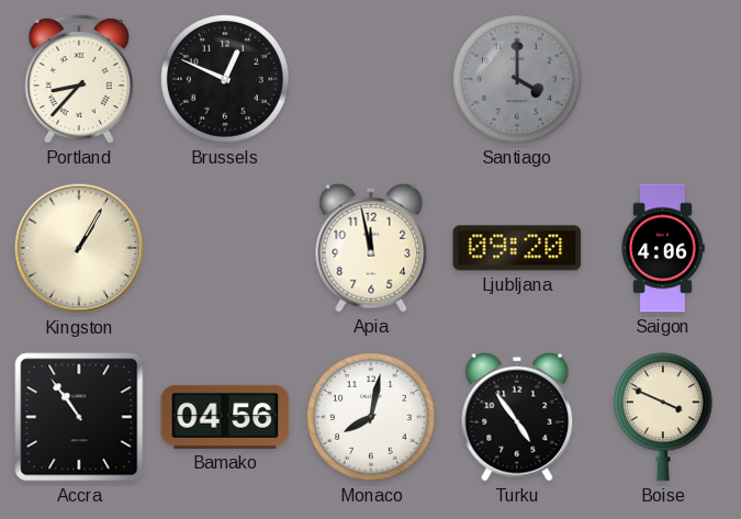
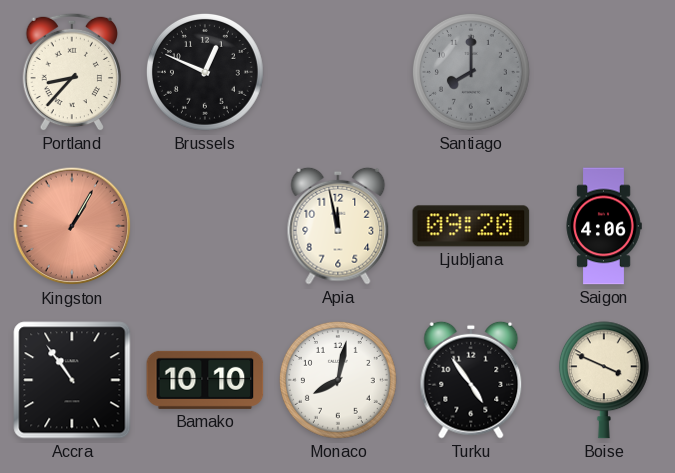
Santiago: 4:00 -> 8:00
Kingston dial: cream -> salmon
Bamako: 04:56 -> 10:10
